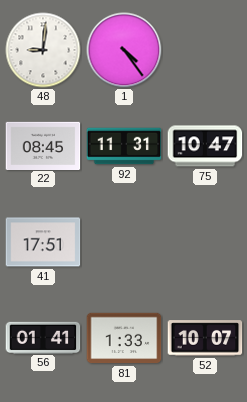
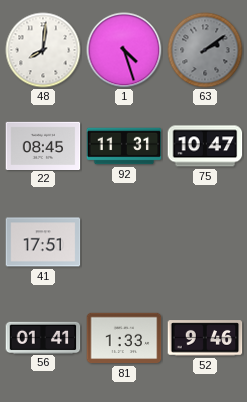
48: 9:01 -> 8:01
1: 4:24 -> 4:27
63: none -> 2:09
52: 10:07 -> 9:46
